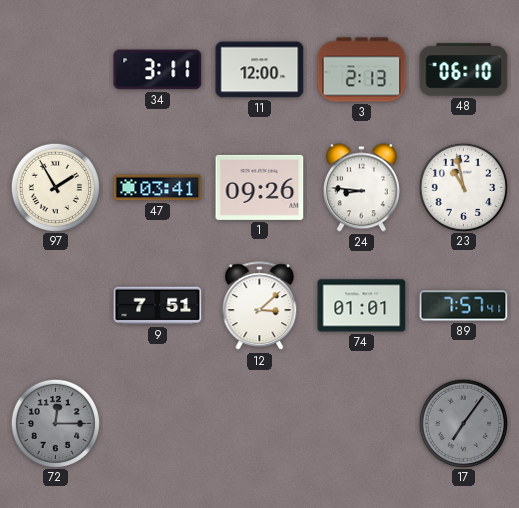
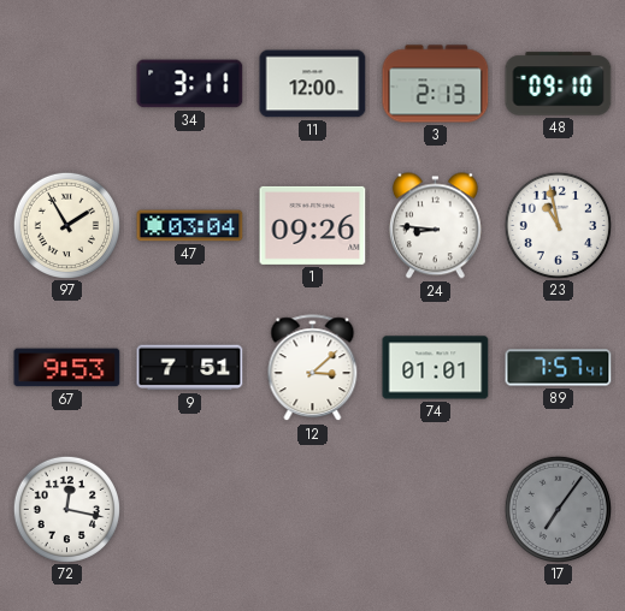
48: 06:10 -> 09:10
47: 03:41 -> 03:04
67: none -> 9:53
72: 12:15 -> 12:17
72 dial: grey -> white
